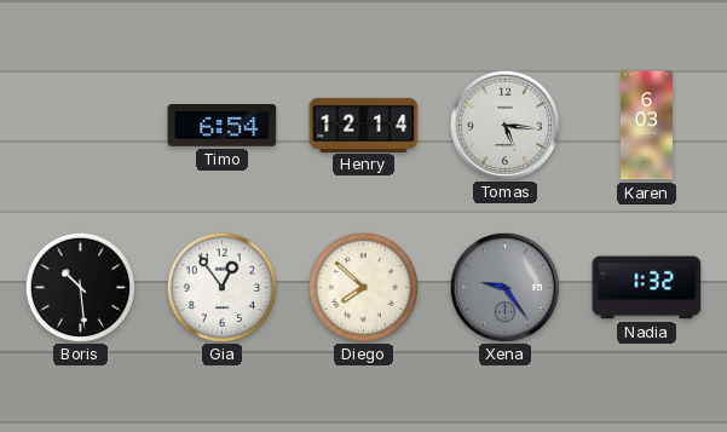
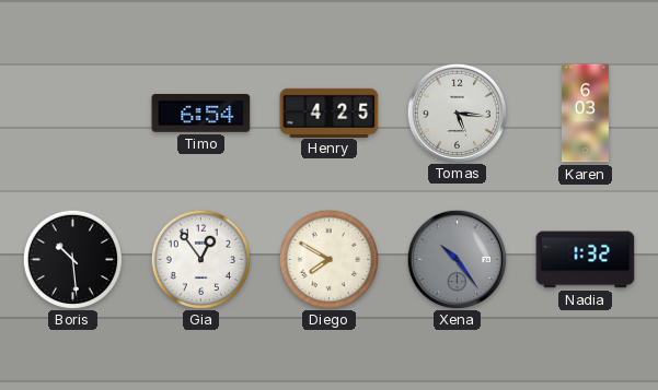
Henry: 12:14 -> 4:25
Diego: 7:52 -> 7:50
Xena: 9:24 -> 10:24
